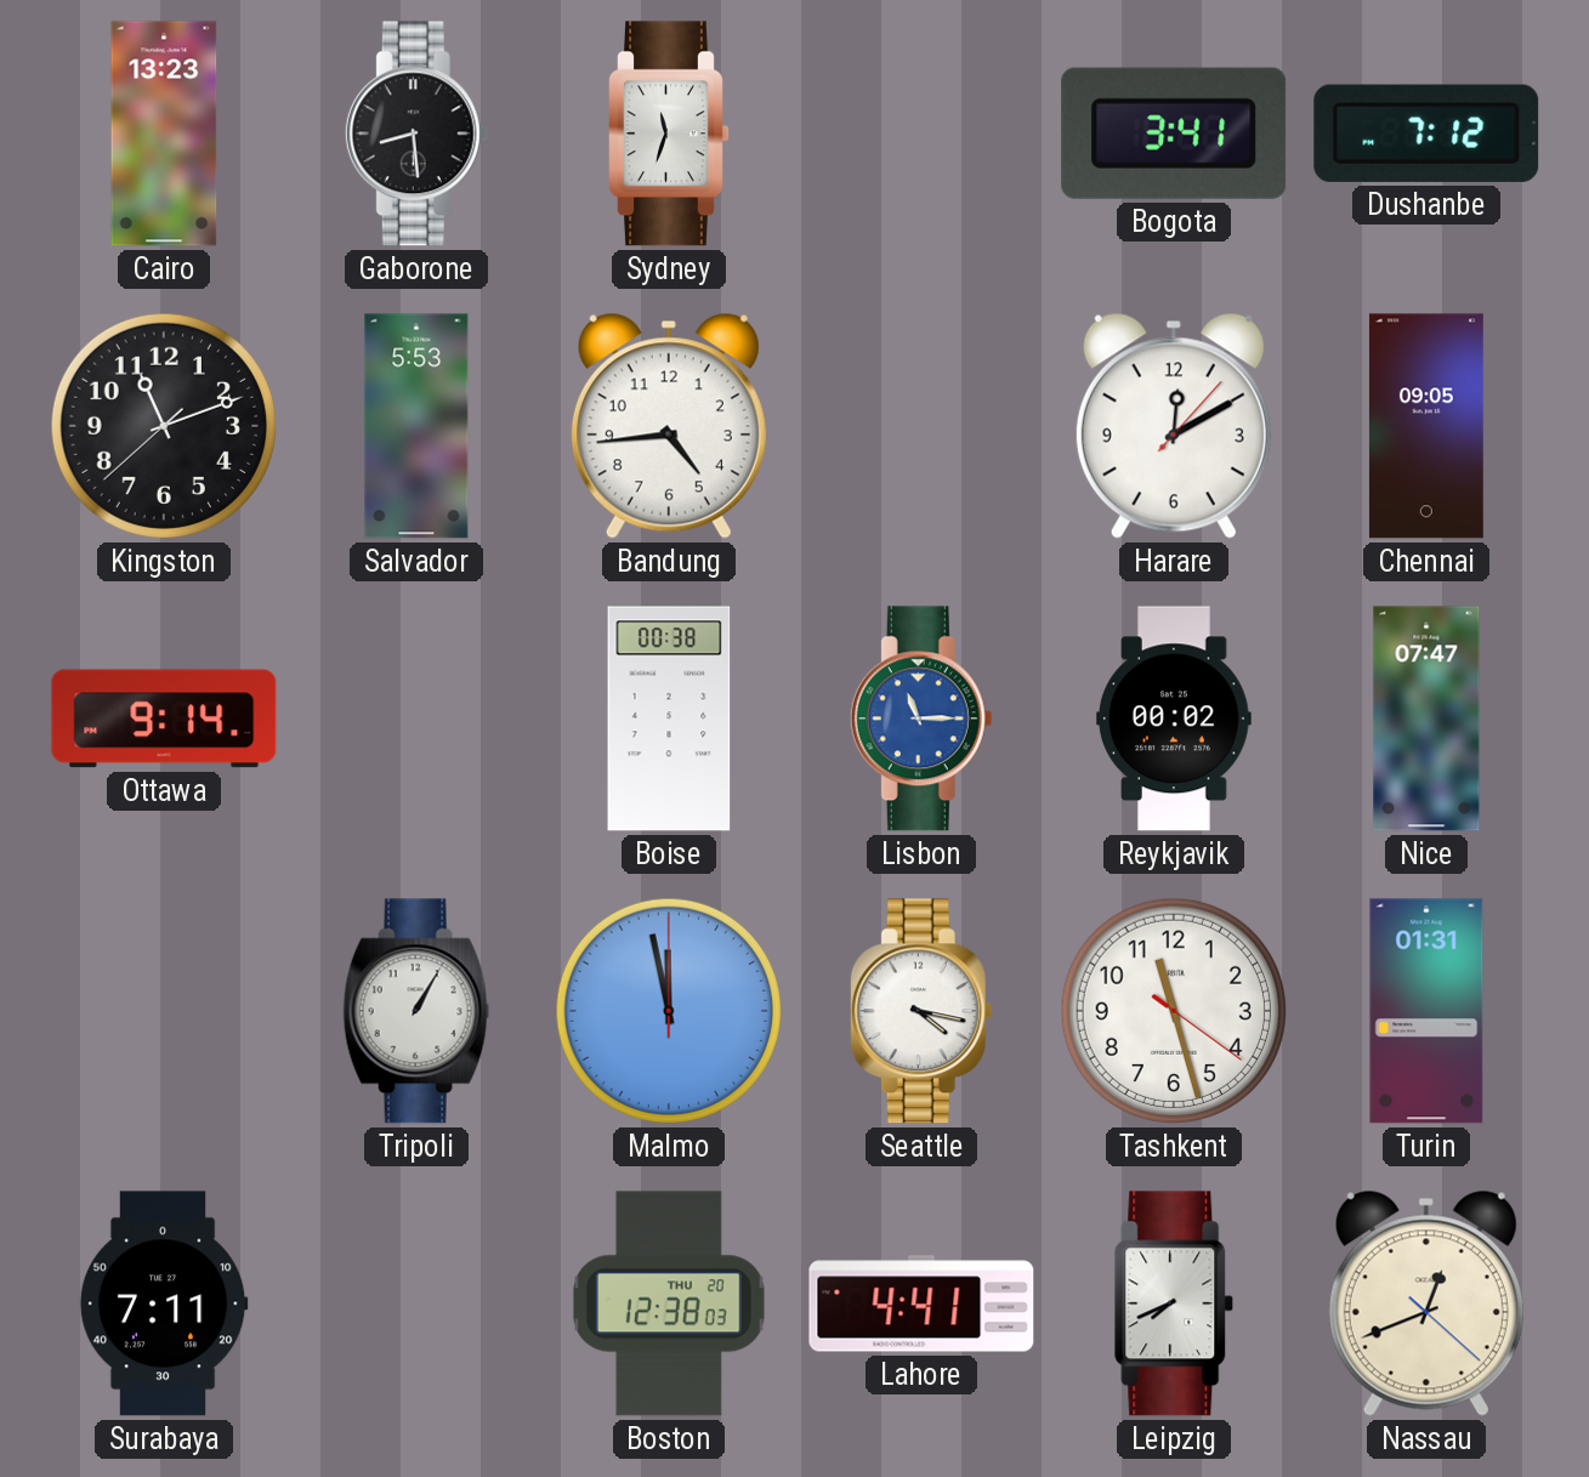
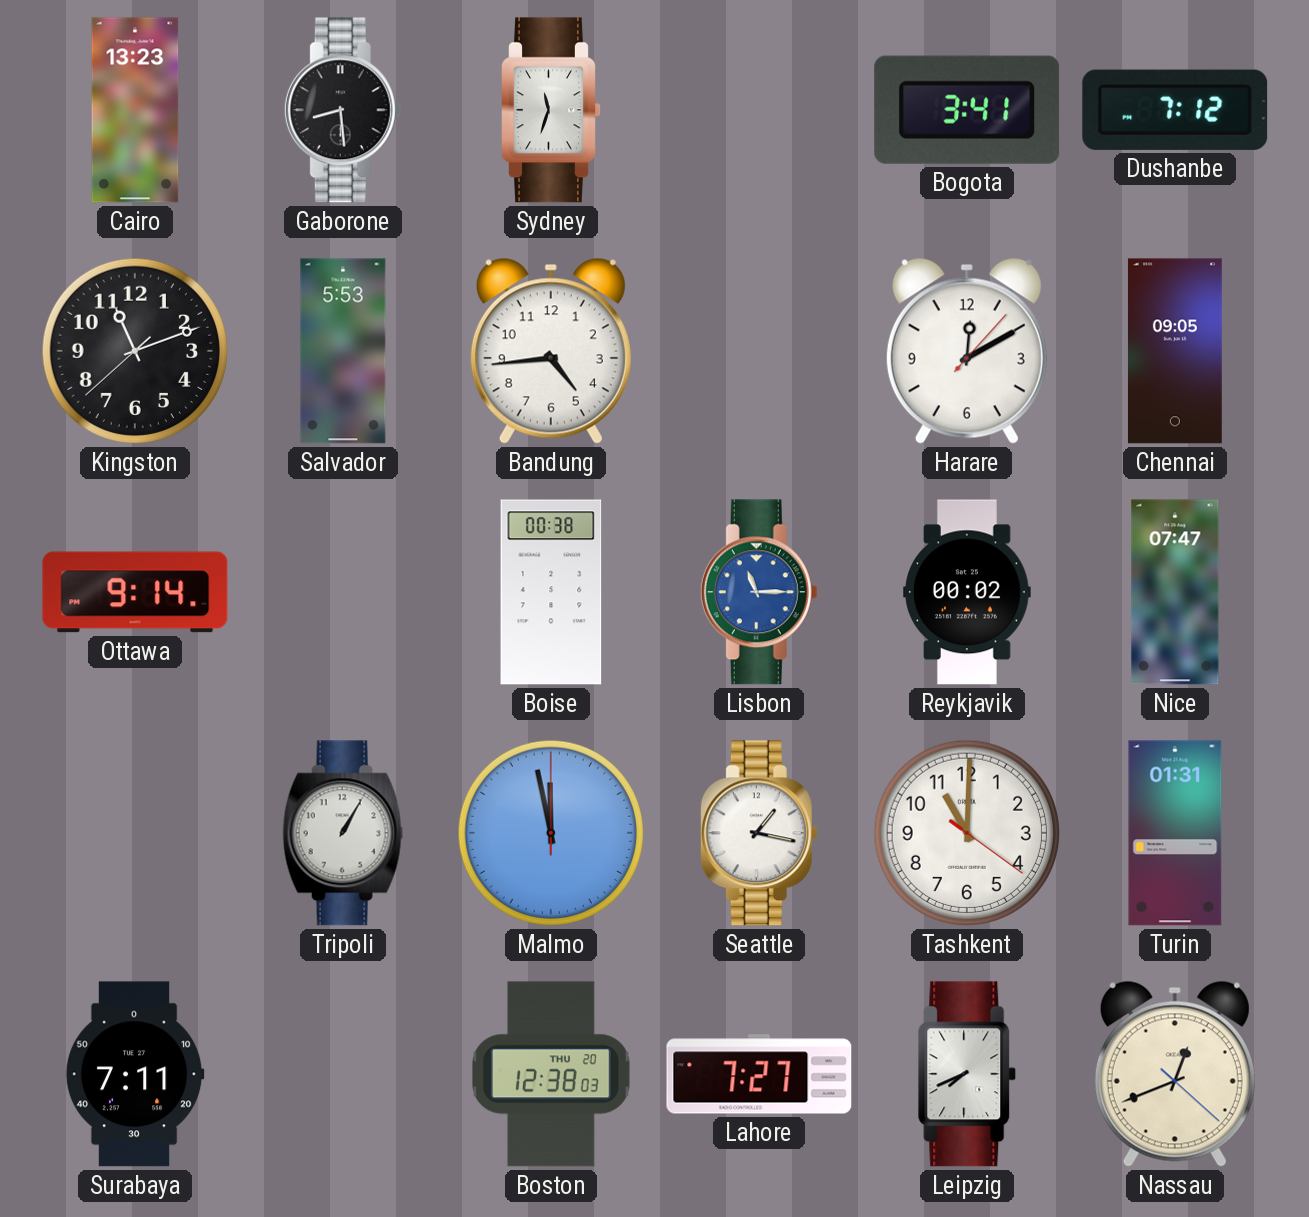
Seattle: 4:17 -> 1:17
Tashkent: 11:27 -> 11:00
Lahore: 4:41 -> 7:27
